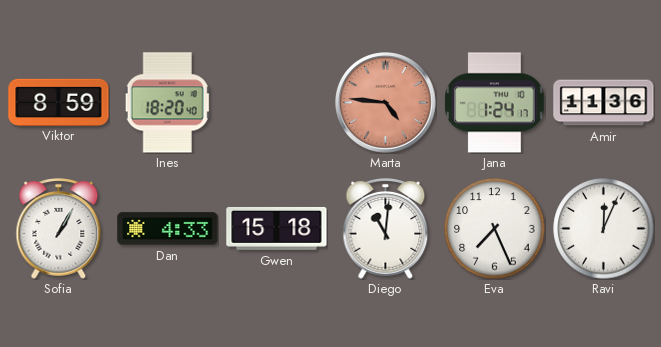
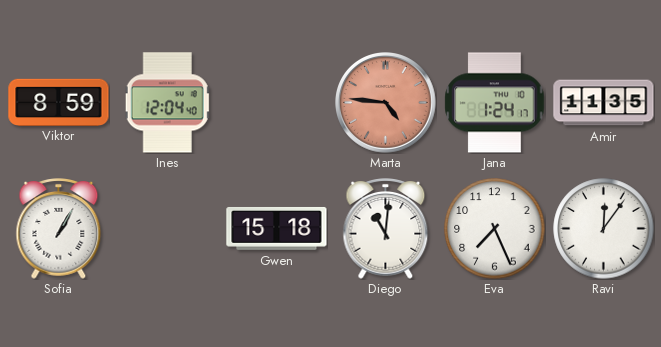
Ines: 18:20 -> 12:04
Amir: 11:36 -> 11:35
Dan: 4:33 -> none
Ravi: 12:04 -> 12:06
